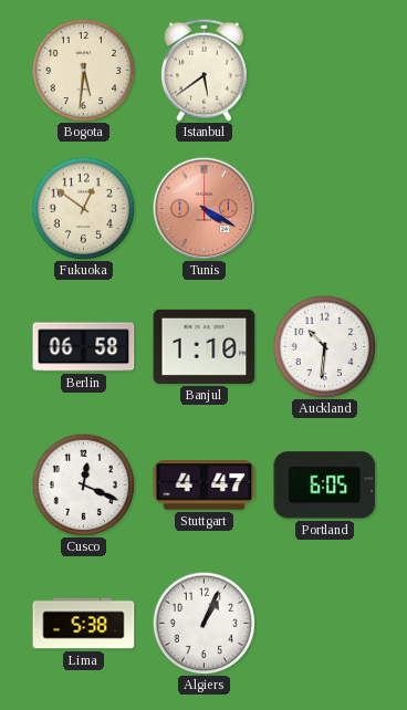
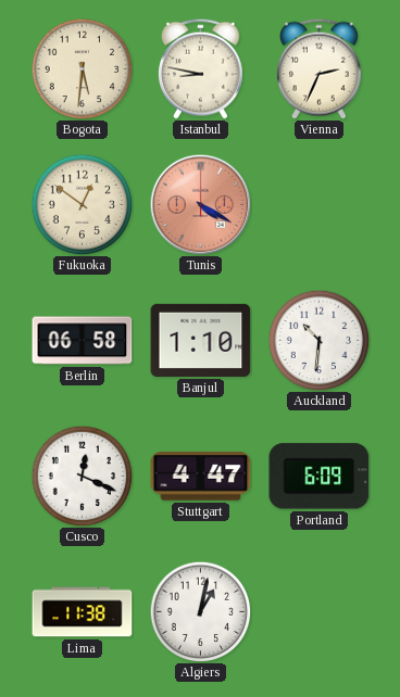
Istanbul: 5:39 -> 8:47
Vienna: none -> 2:34
Portland: 6:05 -> 6:09
Lima: 5:38 -> 11:38
Algiers: 1:04 -> 1:02
